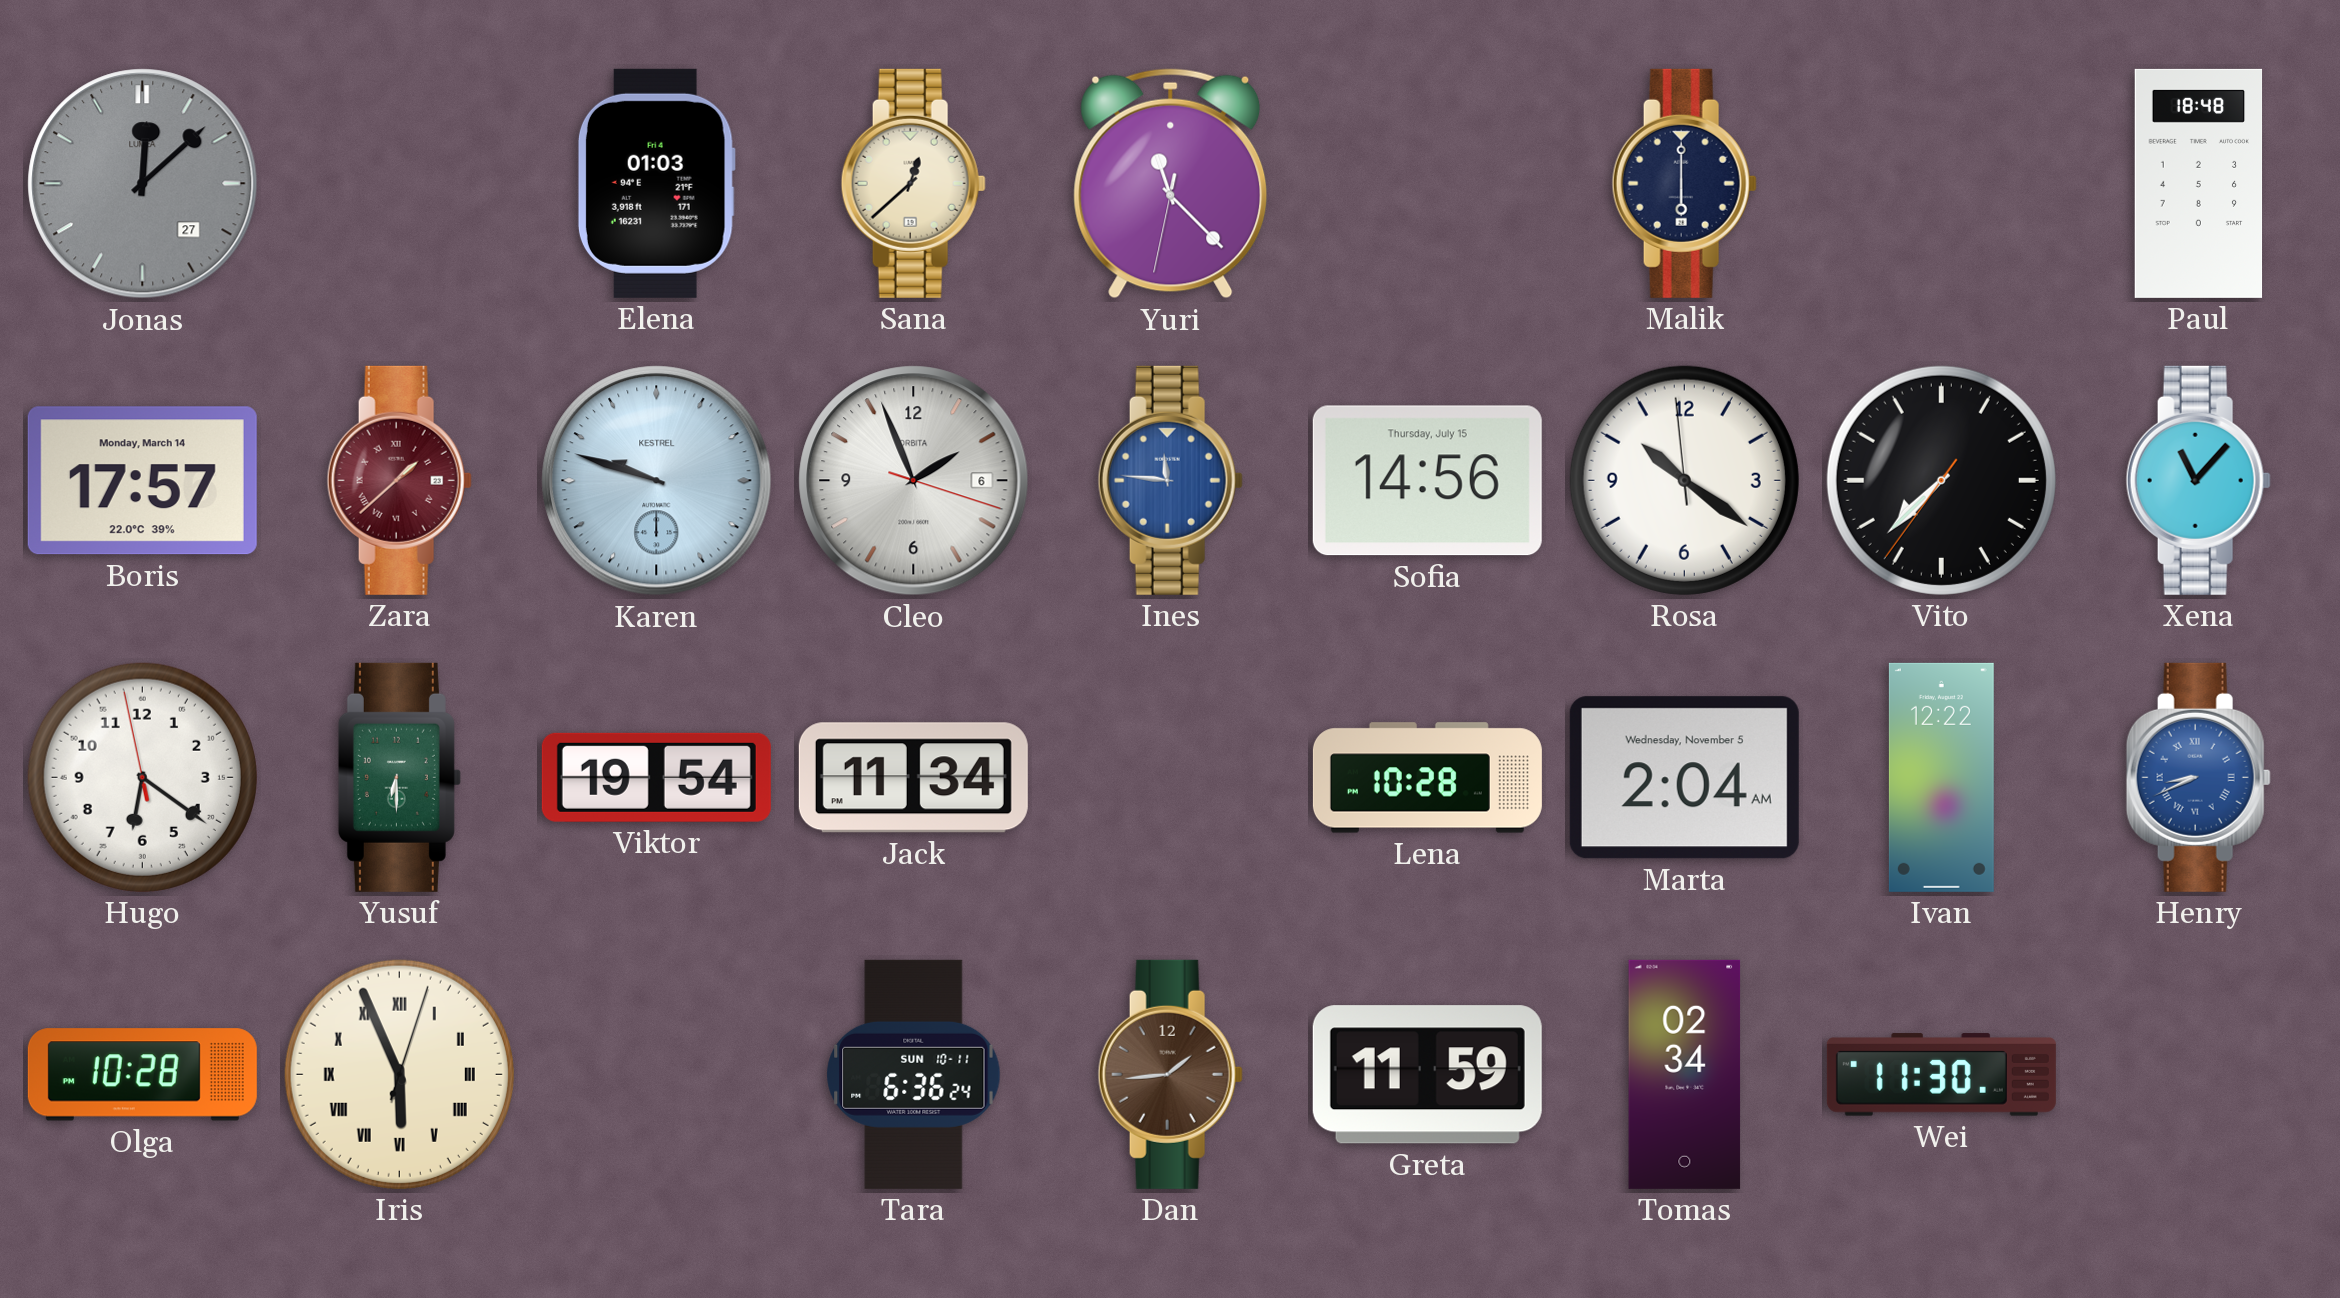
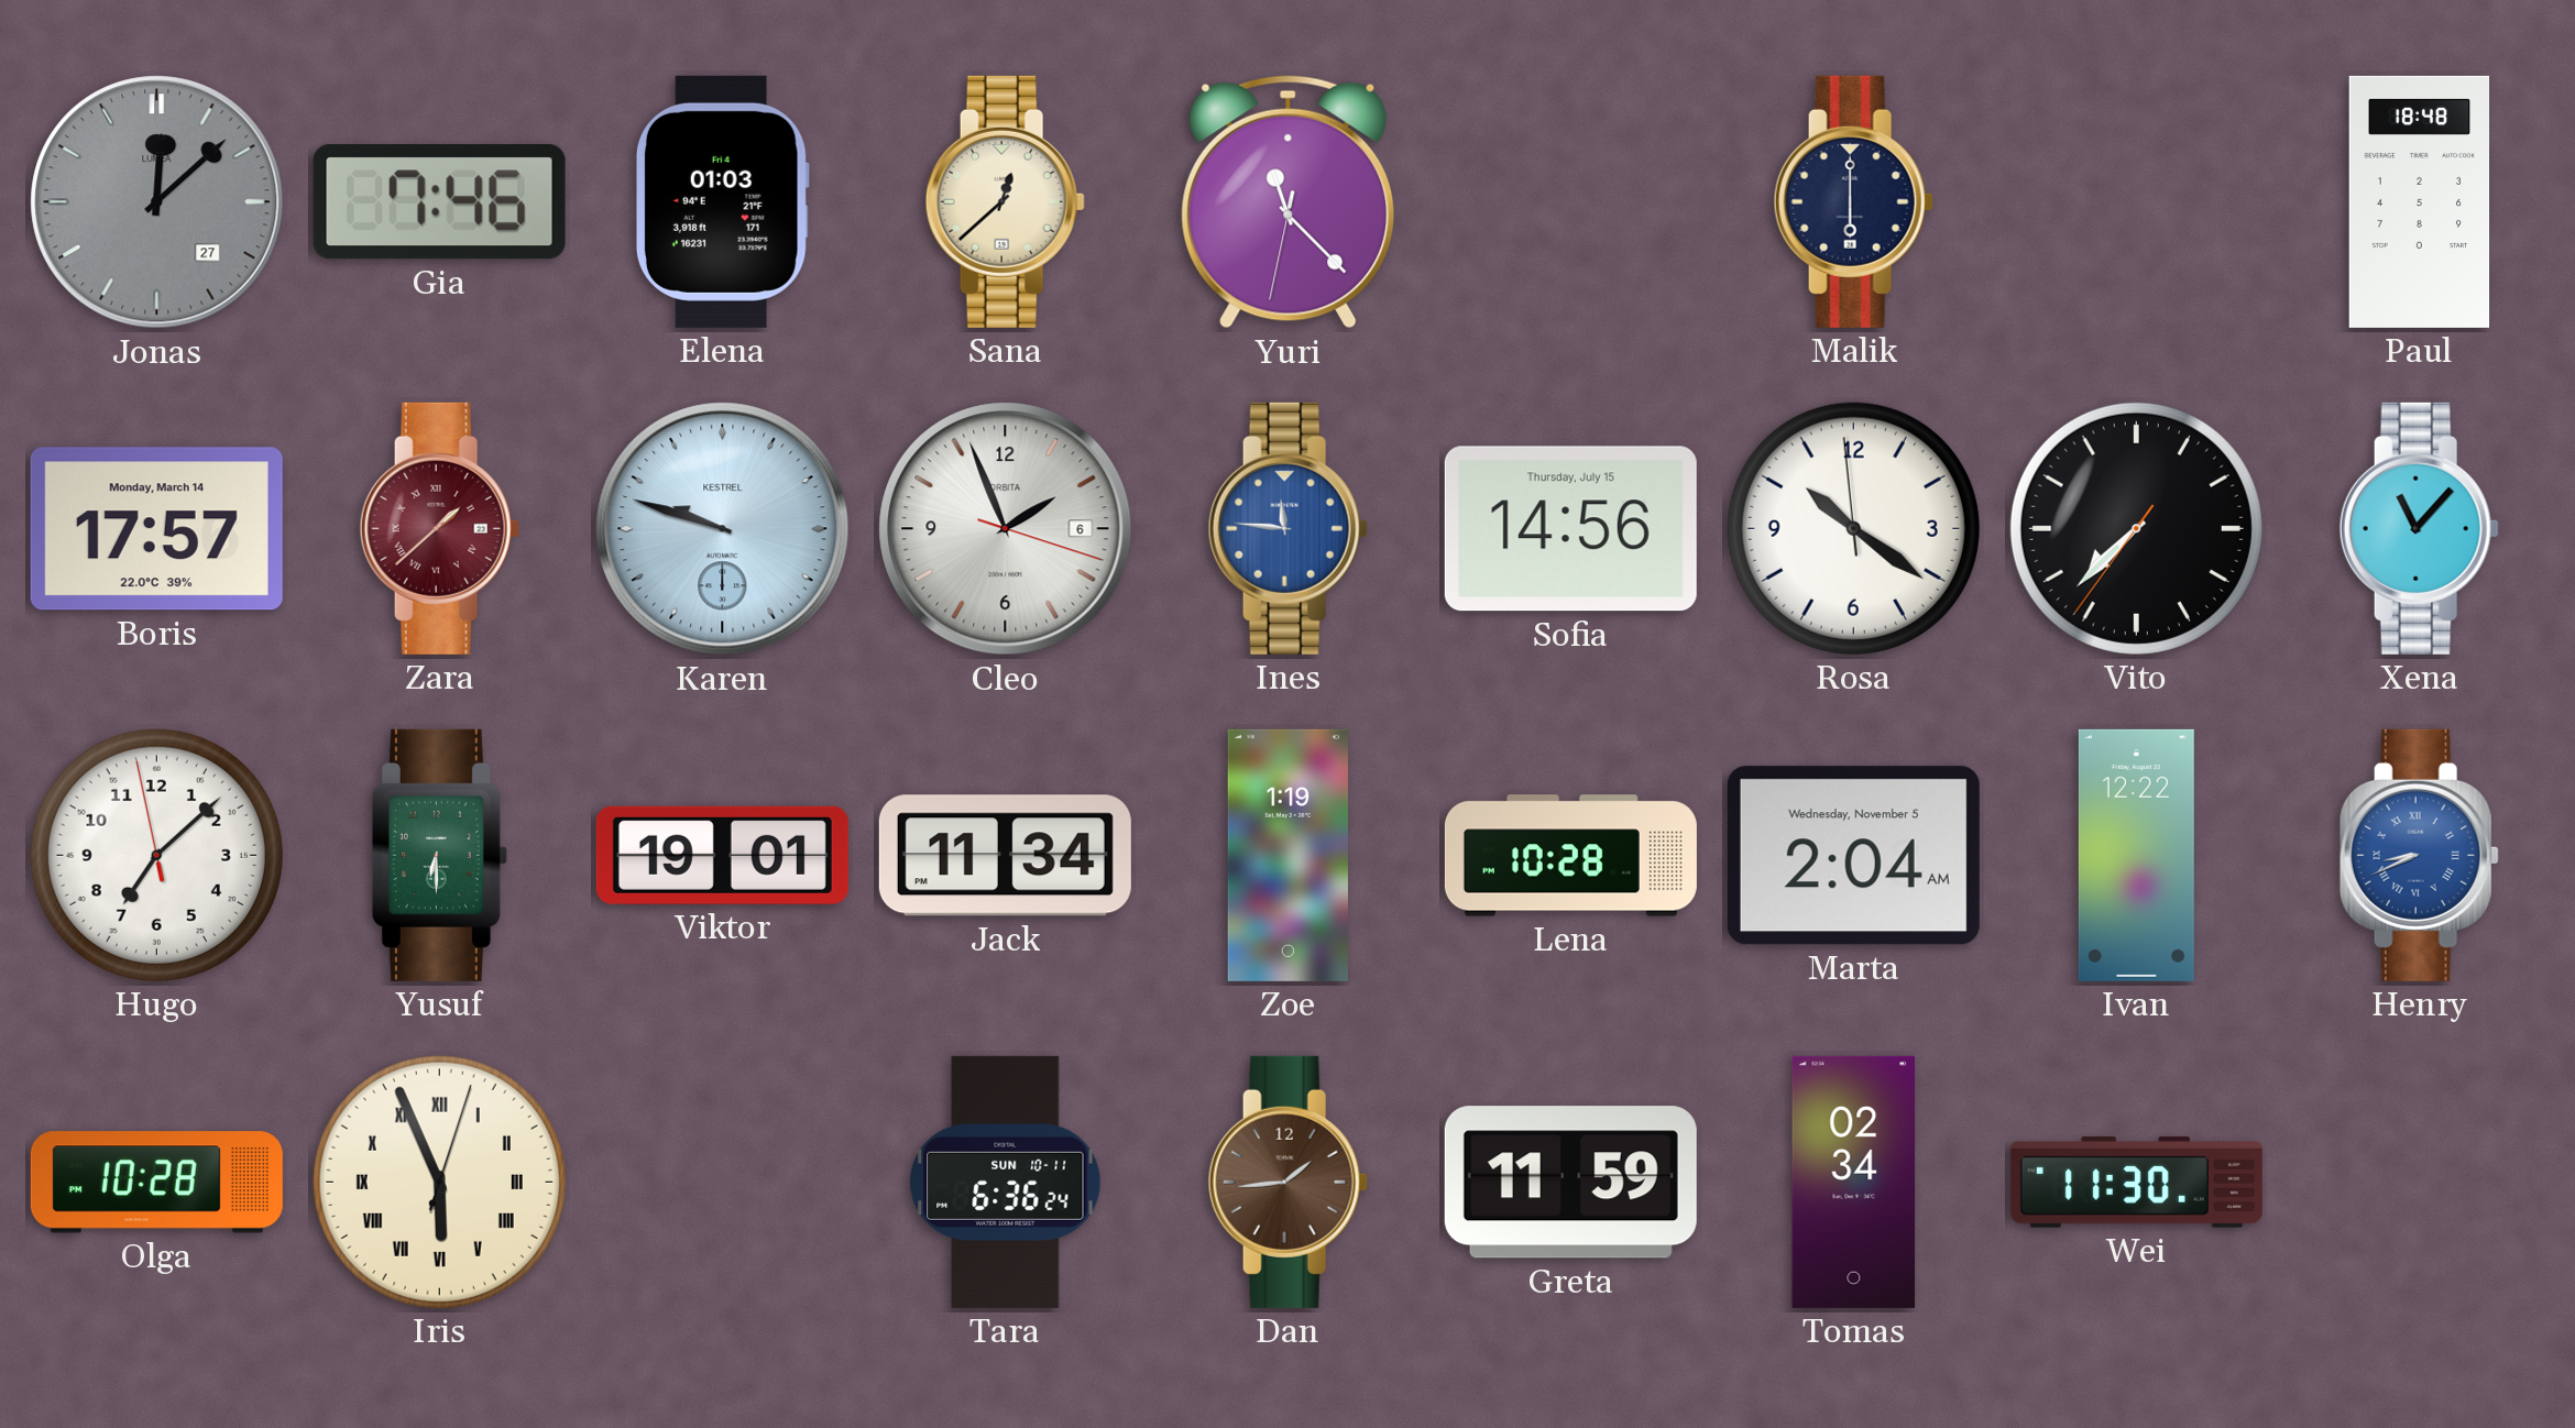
Gia: none -> 7:46
Hugo: 6:20 -> 7:07
Viktor: 19:54 -> 19:01
Zoe: none -> 1:19
